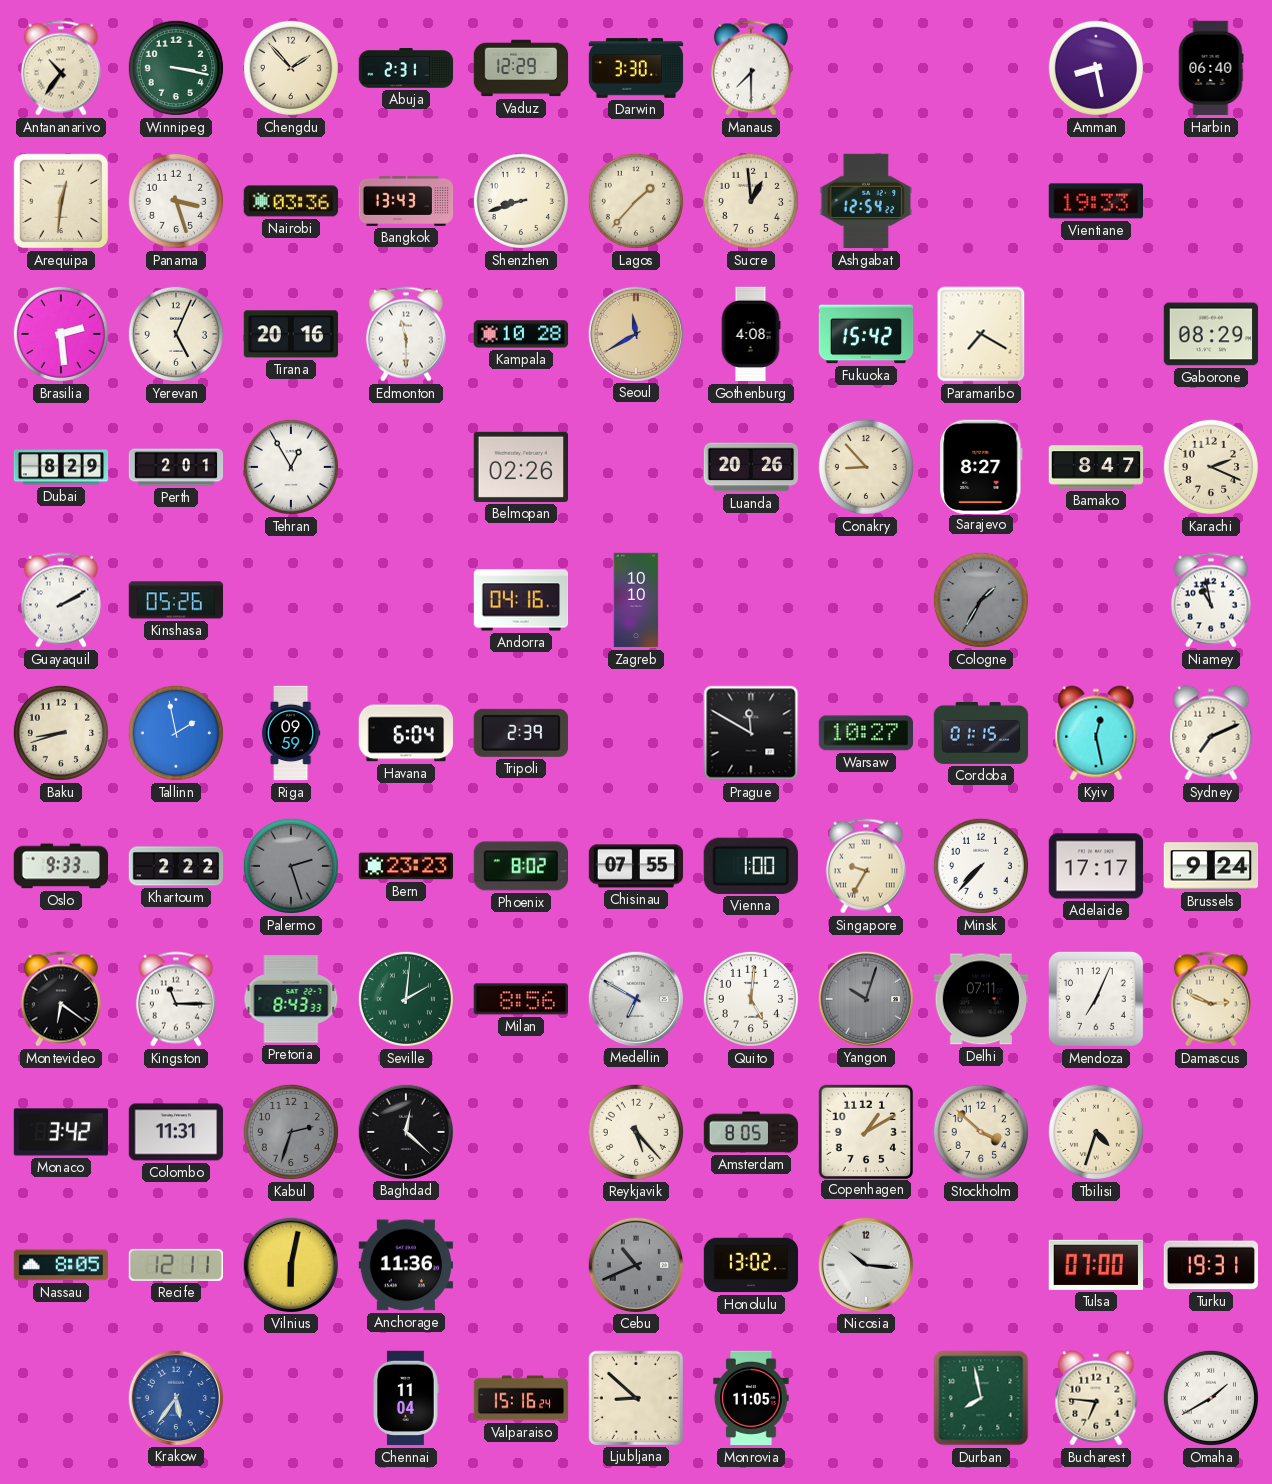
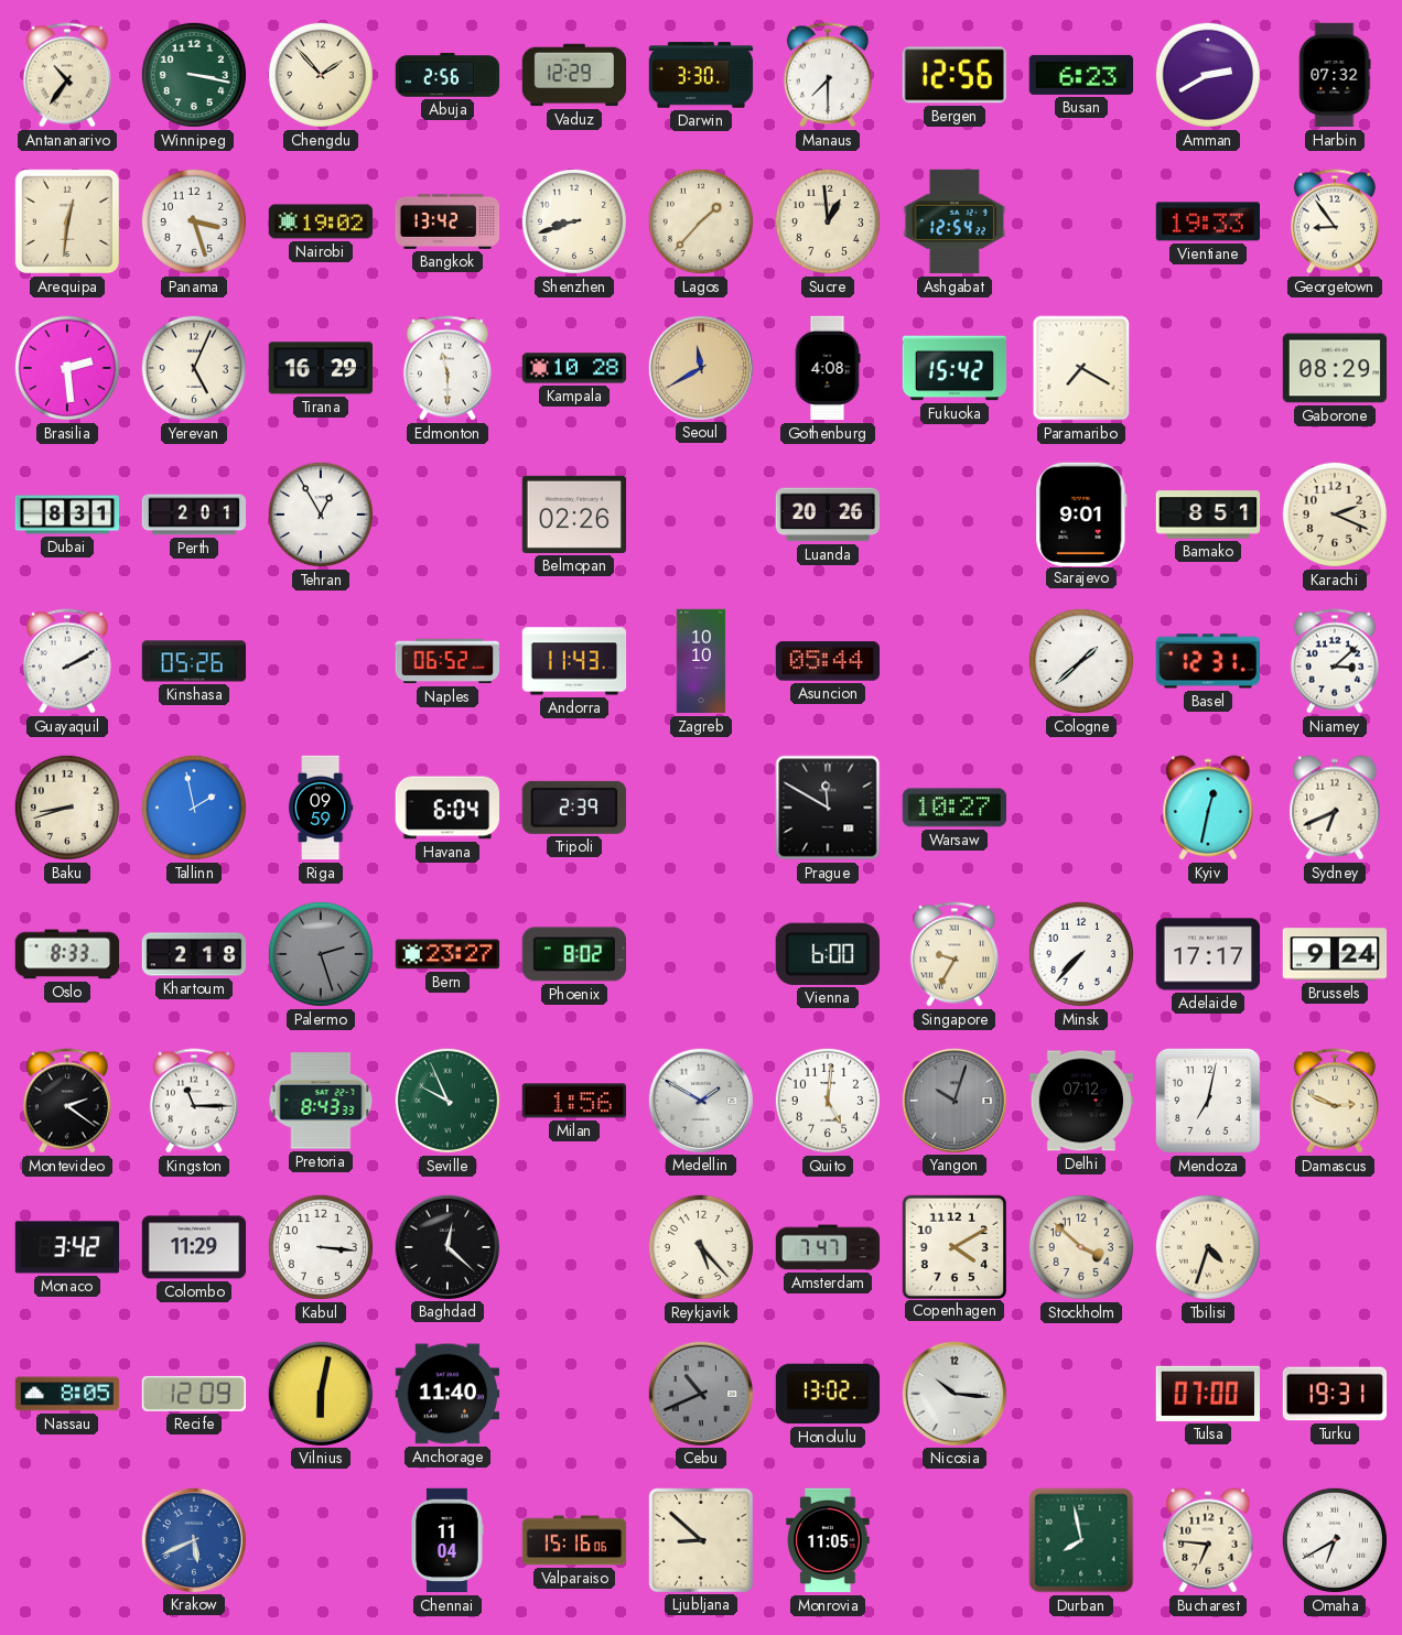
Abuja: 2:31 -> 2:56
Bergen: none -> 12:56
Busan: none -> 6:23
Amman: 8:28 -> 2:40
Harbin: 06:40 -> 07:32
Nairobi: 03:36 -> 19:02
Bangkok: 13:43 -> 13:42
Georgetown: none -> 8:54
Tirana: 20:16 -> 16:29
Dubai: 8:29 -> 8:31
Conakry: 8:53 -> none
Sarajevo: 8:27 -> 9:01
Bamako: 8:47 -> 8:51
Naples: none -> 06:52
Andorra: 04:16 -> 11:43
Asuncion: none -> 05:44
Cologne: 1:35 -> 1:38
Cologne dial: grey -> white
Basel: none -> 12:31
Niamey: 10:58 -> 3:08
Cordoba: 01:15 -> none
Kyiv: 12:28 -> 12:32
Sydney: 7:11 -> 6:41
Oslo: 9:33 -> 8:33
Khartoum: 2:22 -> 2:18
Bern: 23:23 -> 23:27
Chisinau: 07:55 -> none
Vienna: 1:00 -> 6:00
Montevideo: 6:21 -> 2:21
Seville: 2:01 -> 9:56
Milan: 8:56 -> 1:56
Medellin: 6:50 -> 1:50
Delhi: 07:11 -> 07:12
Mendoza: 7:04 -> 7:02
Colombo: 11:31 -> 11:29
Kabul: 2:33 -> 3:16
Kabul dial: grey -> white
Amsterdam: 8:05 -> 7:47
Copenhagen: 1:10 -> 4:10
Recife: 12:11 -> 12:09
Anchorage: 11:36 -> 11:40
Krakow: 5:36 -> 5:41
Valparaiso: 15:16:24 -> 15:16:06
Omaha: 1:40 -> 6:40
